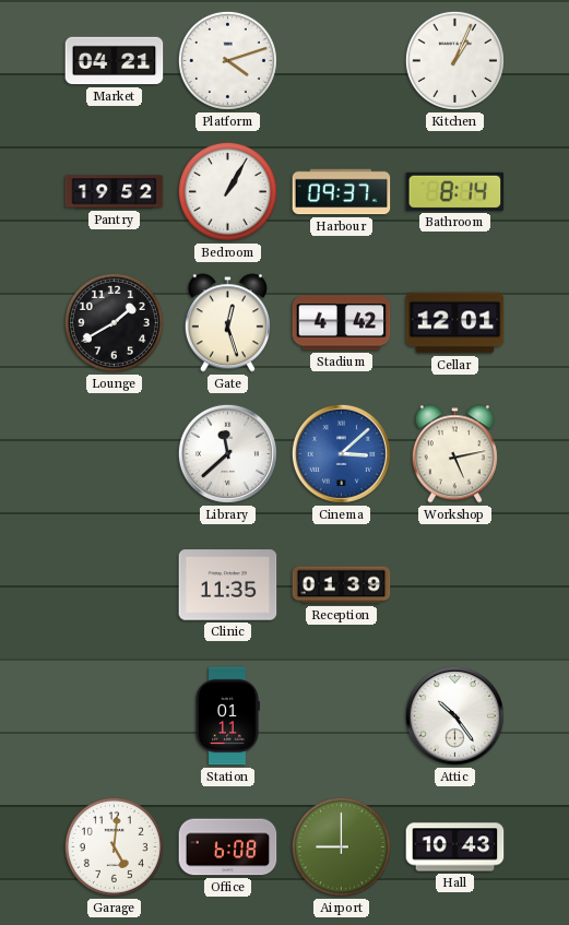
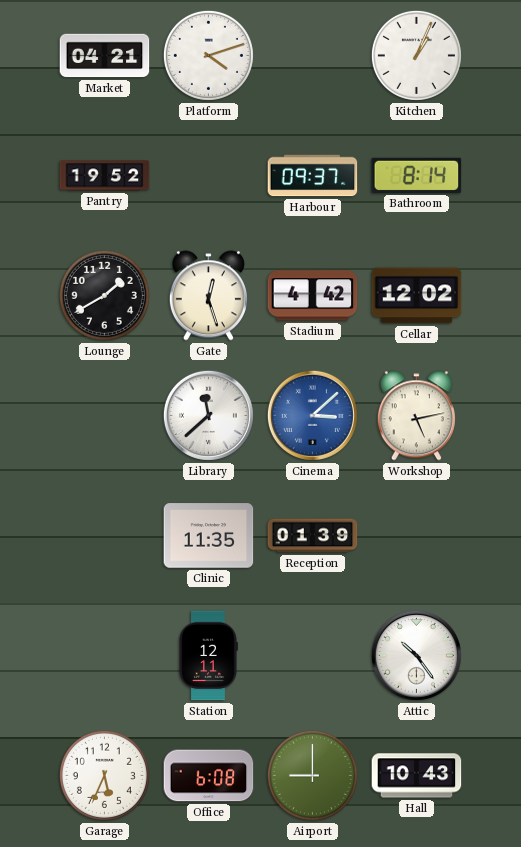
Bedroom: 1:05 -> none
Cellar: 12:01 -> 12:02
Station: 01:11 -> 12:11
Garage: 5:01 -> 5:34
